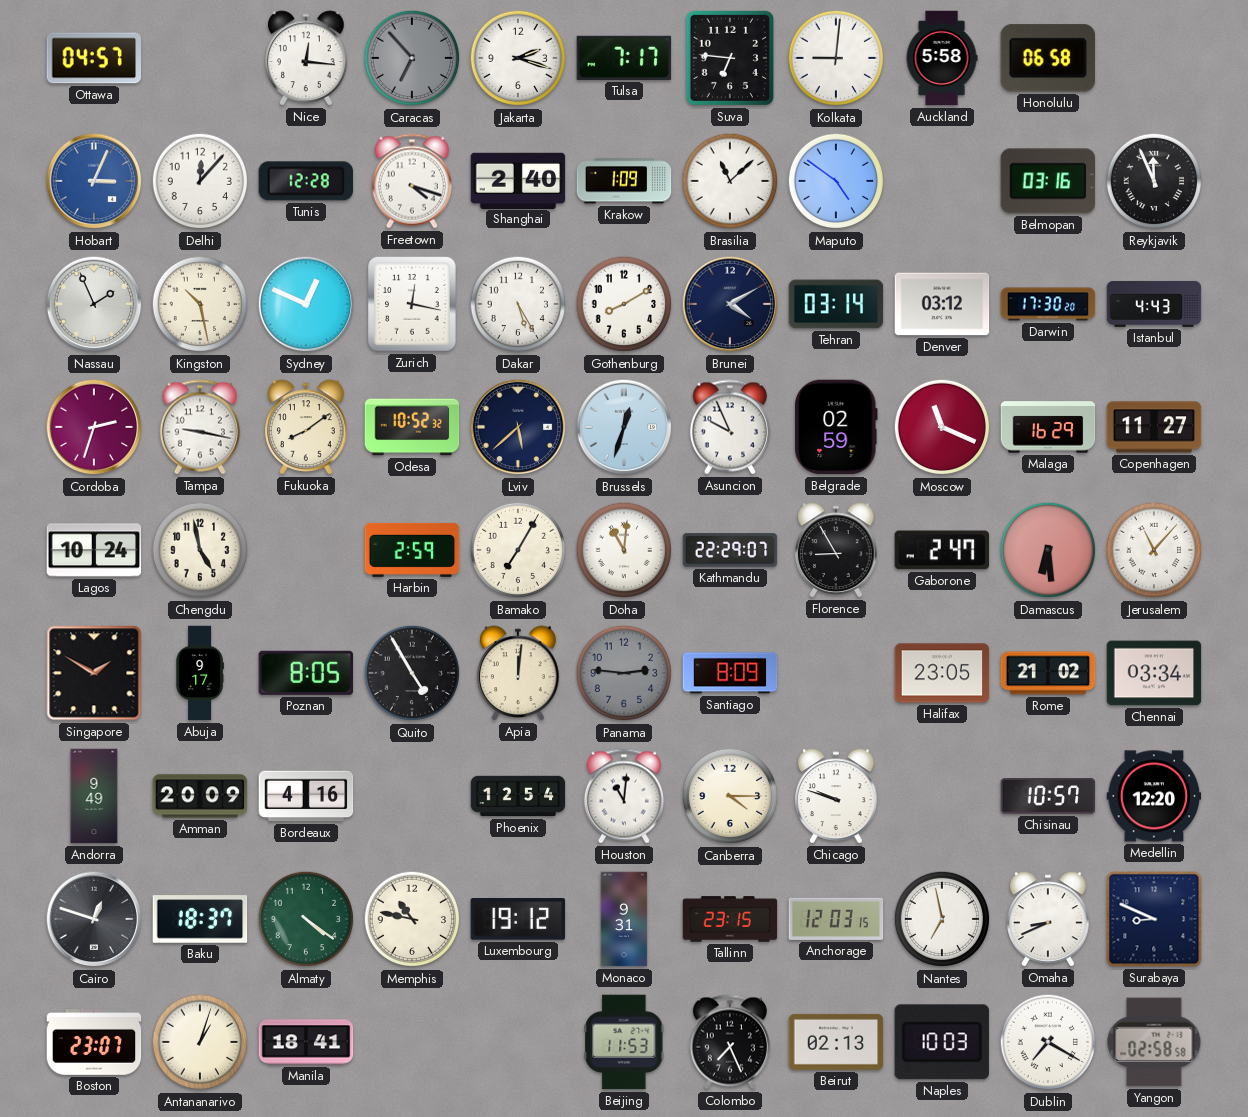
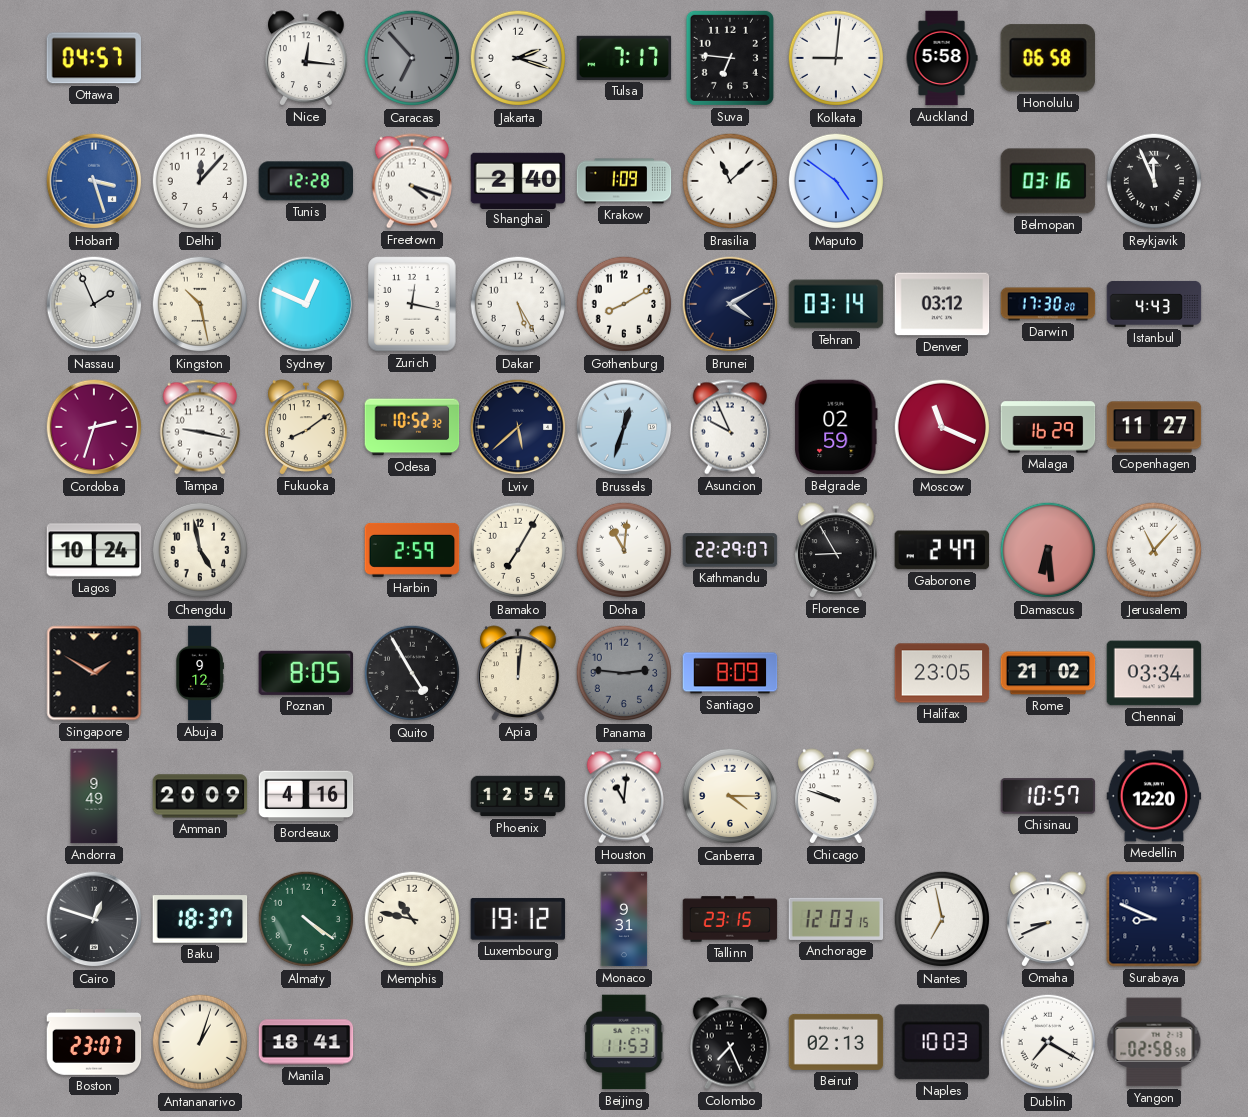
Hobart: 3:04 -> 3:27
Abuja: 9:17 -> 9:12
